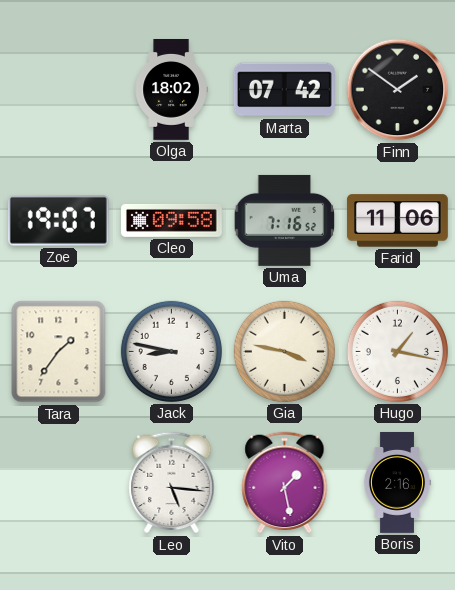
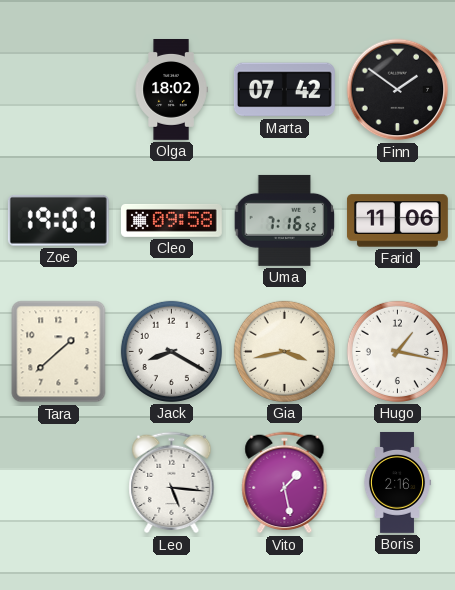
Tara: 1:36 -> 1:38
Jack: 8:47 -> 8:20
Gia: 3:47 -> 3:43
